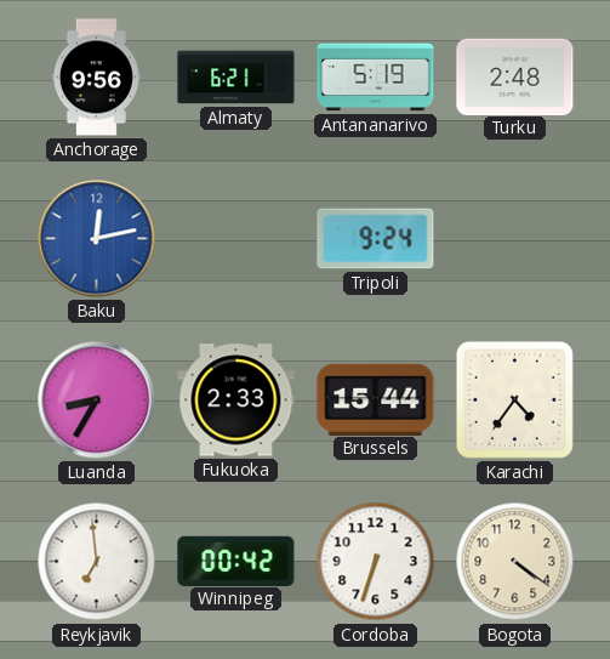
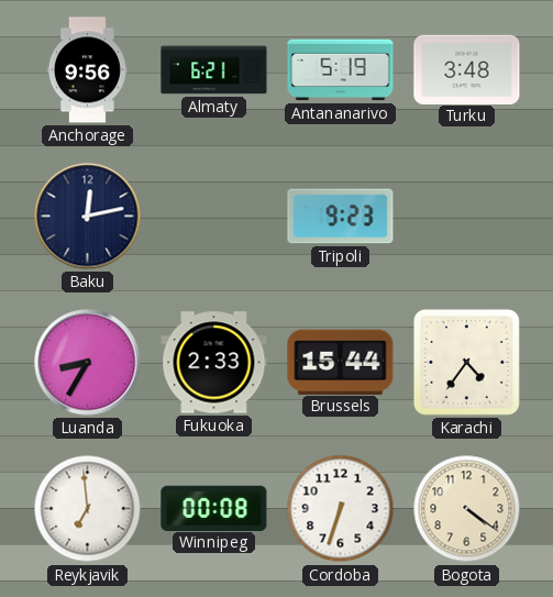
Turku: 2:48 -> 3:48
Baku dial: blue -> navy
Tripoli: 9:24 -> 9:23
Winnipeg: 00:42 -> 00:08
